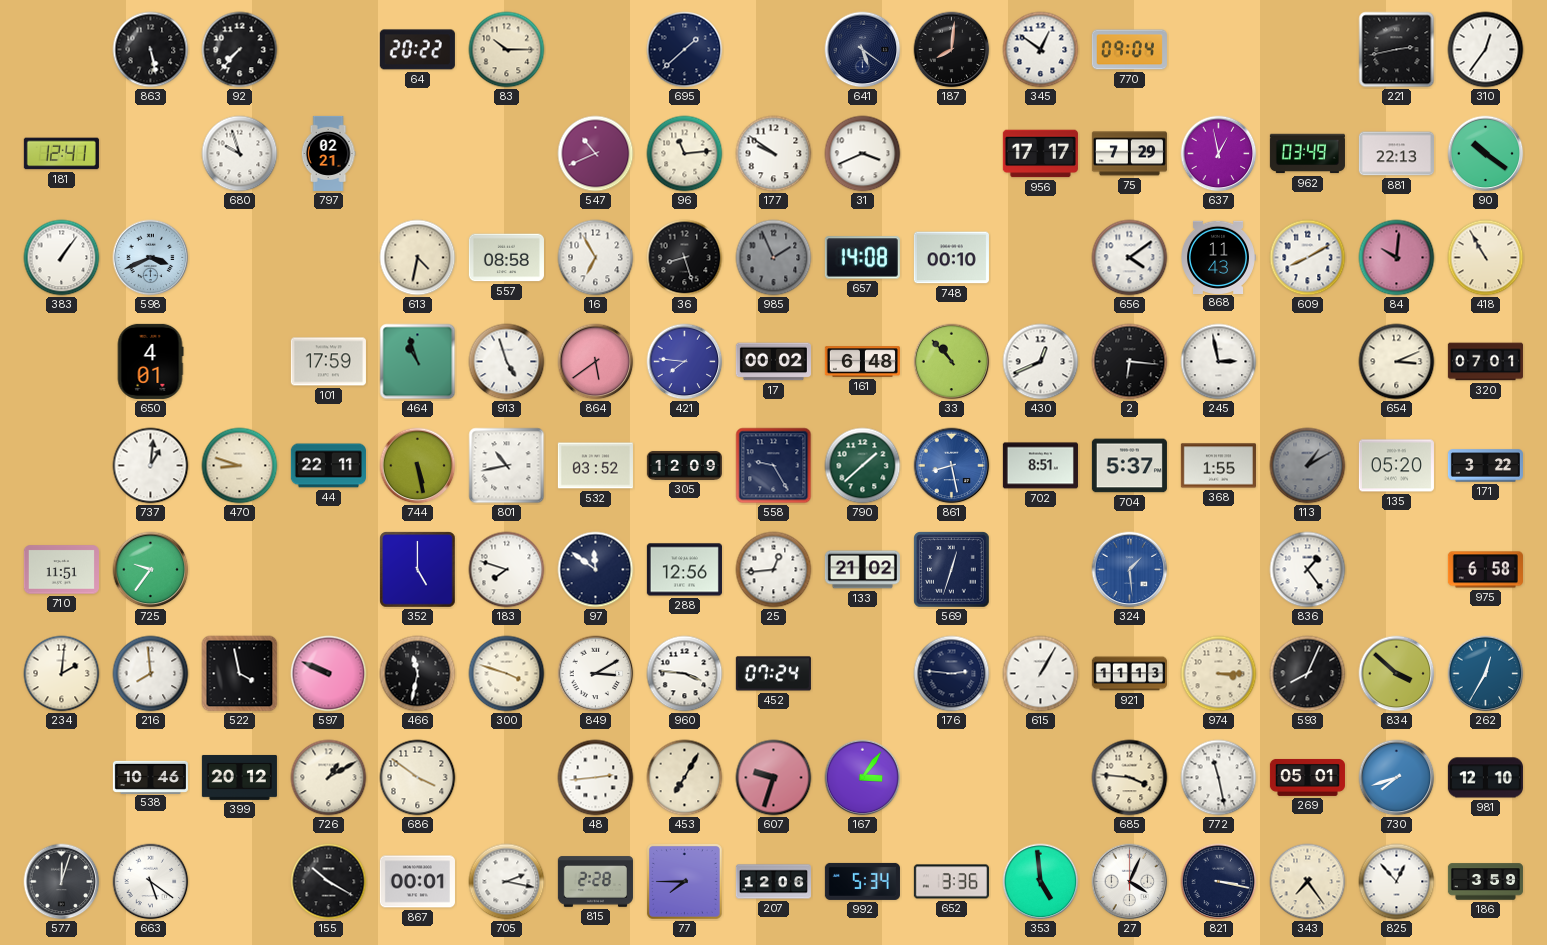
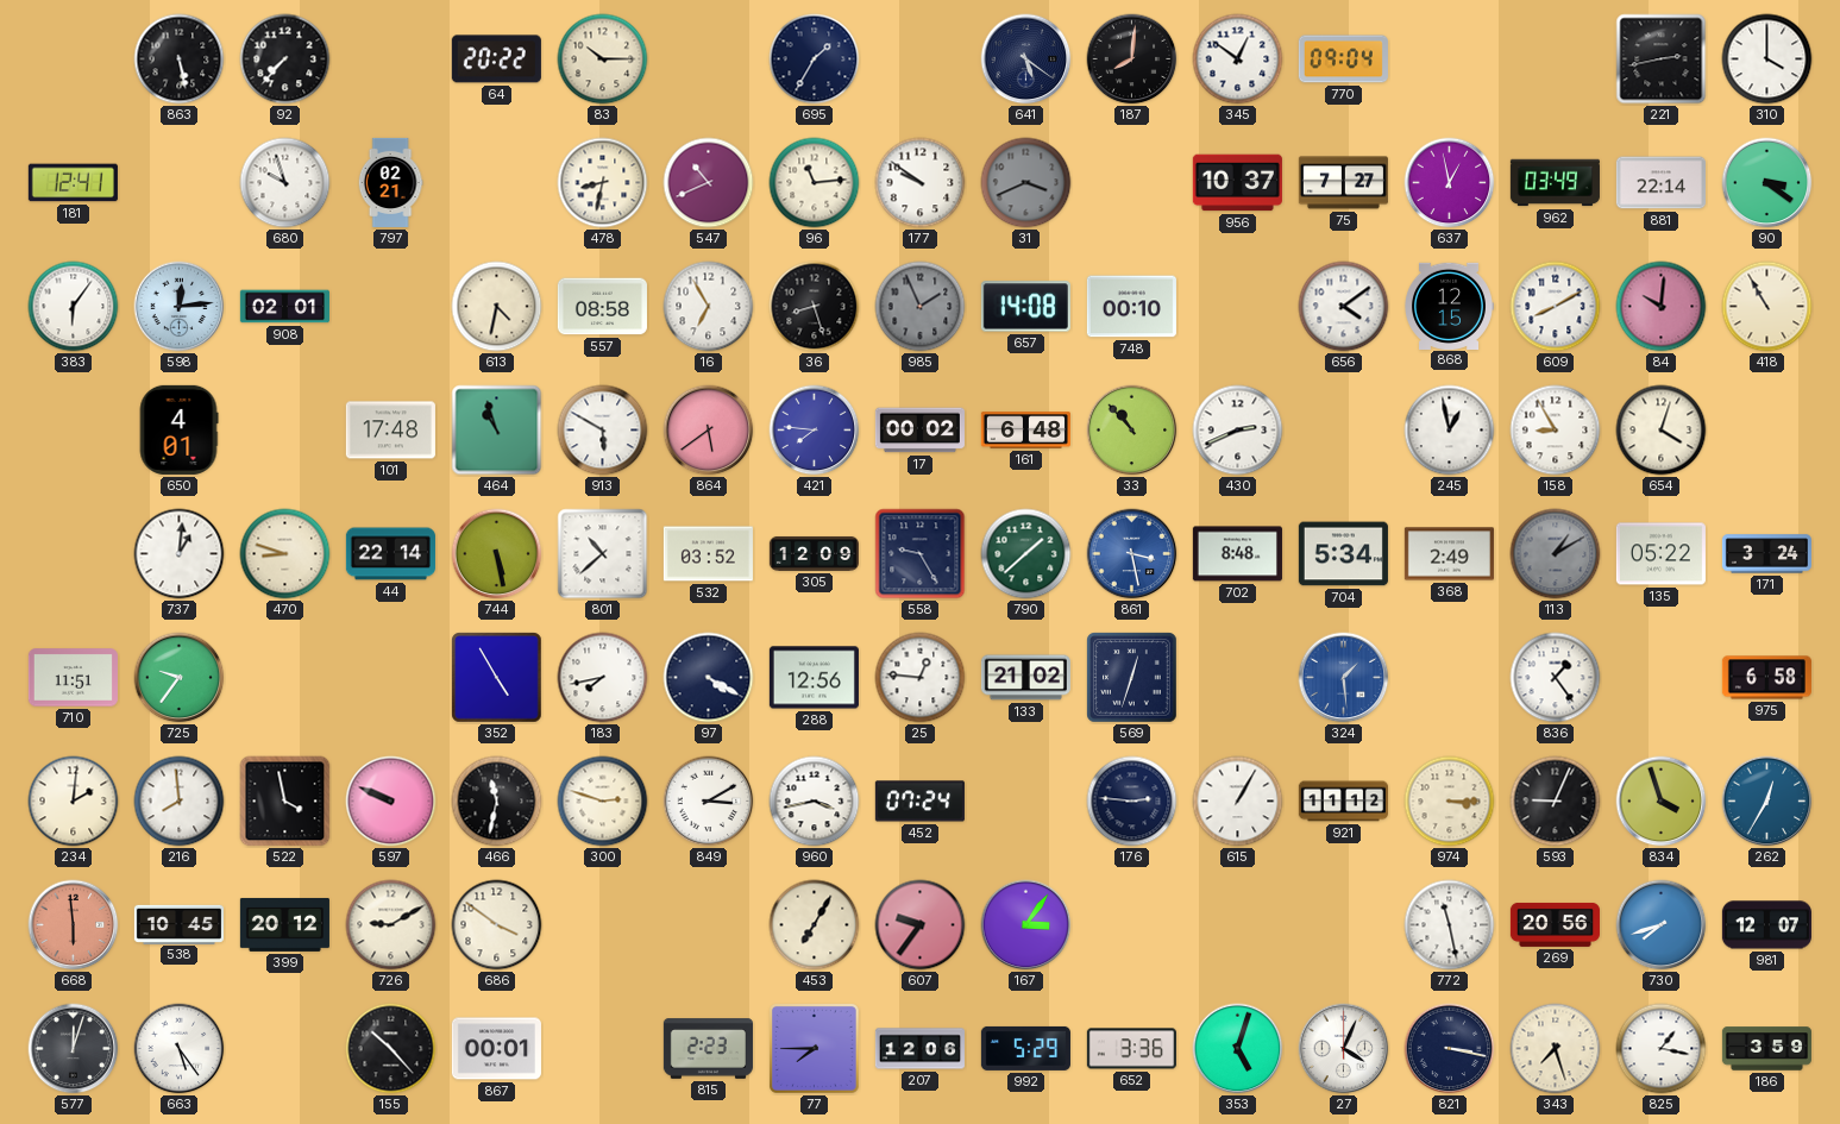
695: 1:38 -> 1:35
310: 12:36 -> 4:00
478: none -> 8:32
31 dial: white -> grey
956: 17:17 -> 10:37
75: 7:29 -> 7:27
881: 22:13 -> 22:14
90: 10:21 -> 3:21
383: 1:06 -> 6:06
598: 3:41 -> 12:14
908: none -> 02:01
868: 11:43 -> 12:15
101: 17:59 -> 17:48
913: 4:57 -> 5:50
430: 12:41 -> 2:41
2: 6:16 -> none
245: 2:58 -> 12:58
158: none -> 8:55
654: 3:11 -> 4:03
320: 07:01 -> none
44: 22:11 -> 22:14
801: 10:43 -> 10:38
861: 8:28 -> 3:28
702: 8:51 -> 8:48
704: 5:37 -> 5:34
368: 1:55 -> 2:49
135: 05:20 -> 05:22
171: 3:22 -> 3:24
352: 5:00 -> 4:55
183: 7:48 -> 7:43
97: 11:51 -> 4:20
25: 12:44 -> 12:46
300: 3:48 -> 2:48
960: 3:46 -> 3:43
921: 11:13 -> 11:12
593: 8:04 -> 9:04
834: 3:52 -> 3:57
668: none -> 5:59
538: 10:46 -> 10:45
726: 1:10 -> 9:10
48: 2:44 -> none
607: 9:33 -> 9:36
685: 3:46 -> none
269: 05:01 -> 20:56
981: 12:10 -> 12:07
663: 5:21 -> 5:24
155: 10:20 -> 10:23
705: 2:17 -> none
815: 2:28 -> 2:23
992: 5:34 -> 5:29
353: 4:59 -> 5:03
343: 7:24 -> 7:27
825: 12:53 -> 1:17
